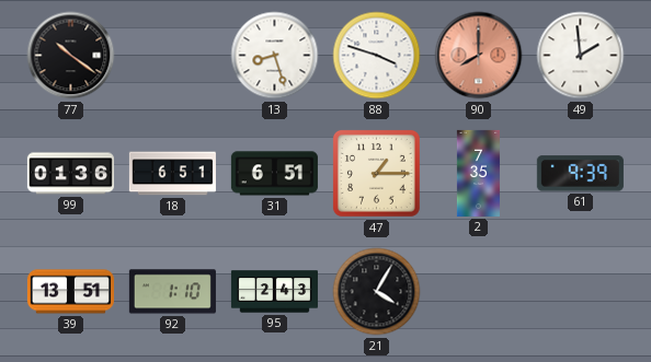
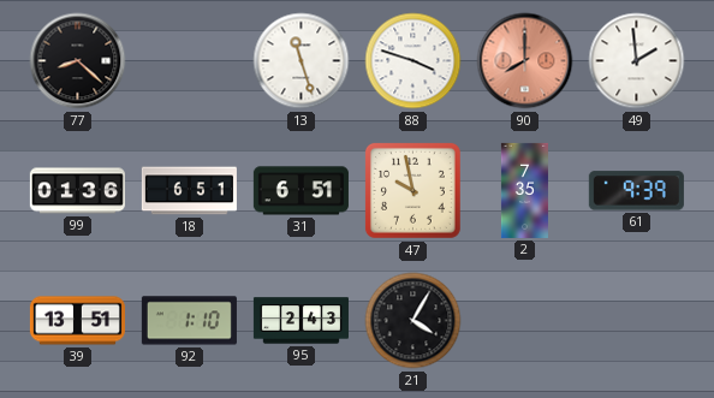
77: 10:21 -> 8:22
13: 8:27 -> 11:27
47: 1:15 -> 9:58
